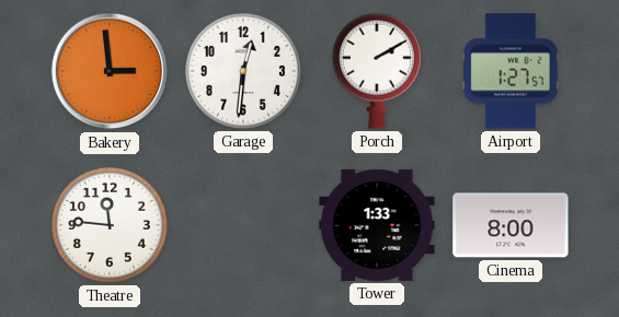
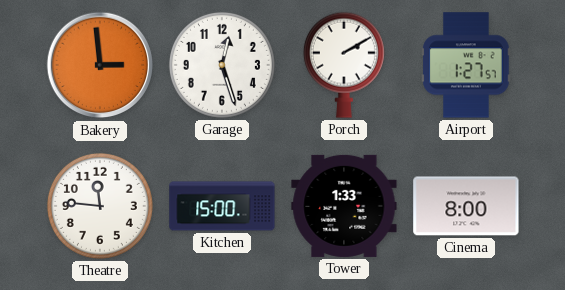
Garage: 12:31 -> 12:27
Kitchen: none -> 15:00
